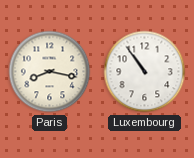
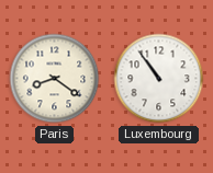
Paris: 8:17 -> 8:21
